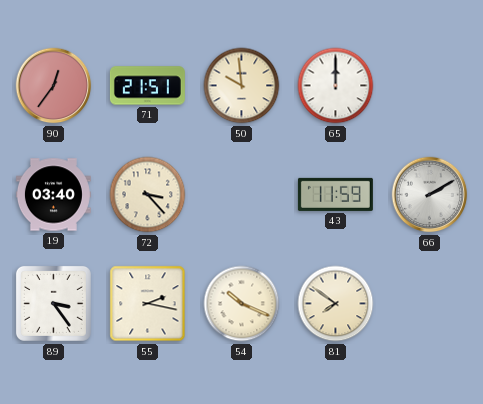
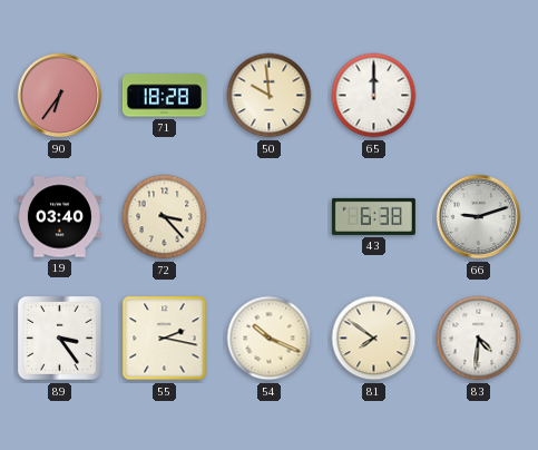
90: 12:36 -> 6:36
71: 21:51 -> 18:28
43: 11:59 -> 6:38
66: 2:10 -> 9:12
83: none -> 4:31
